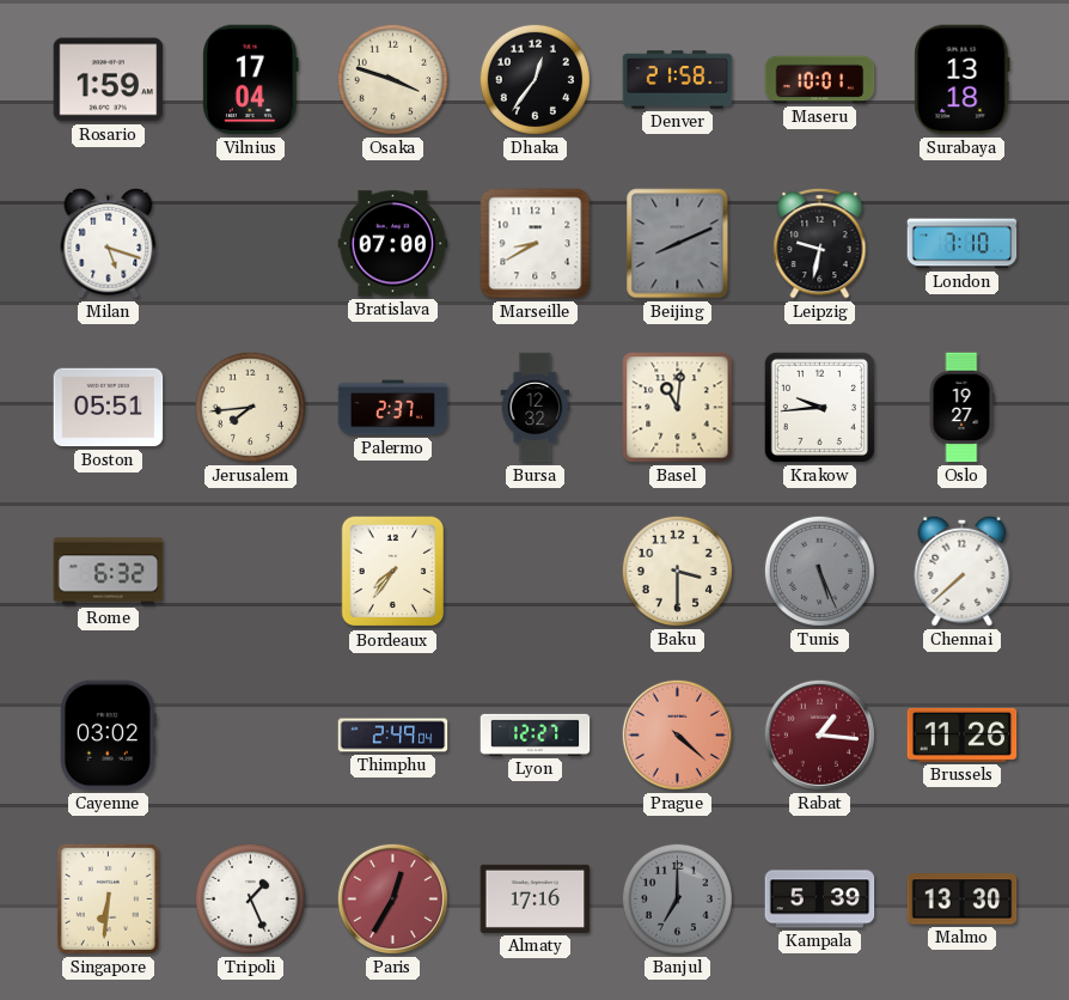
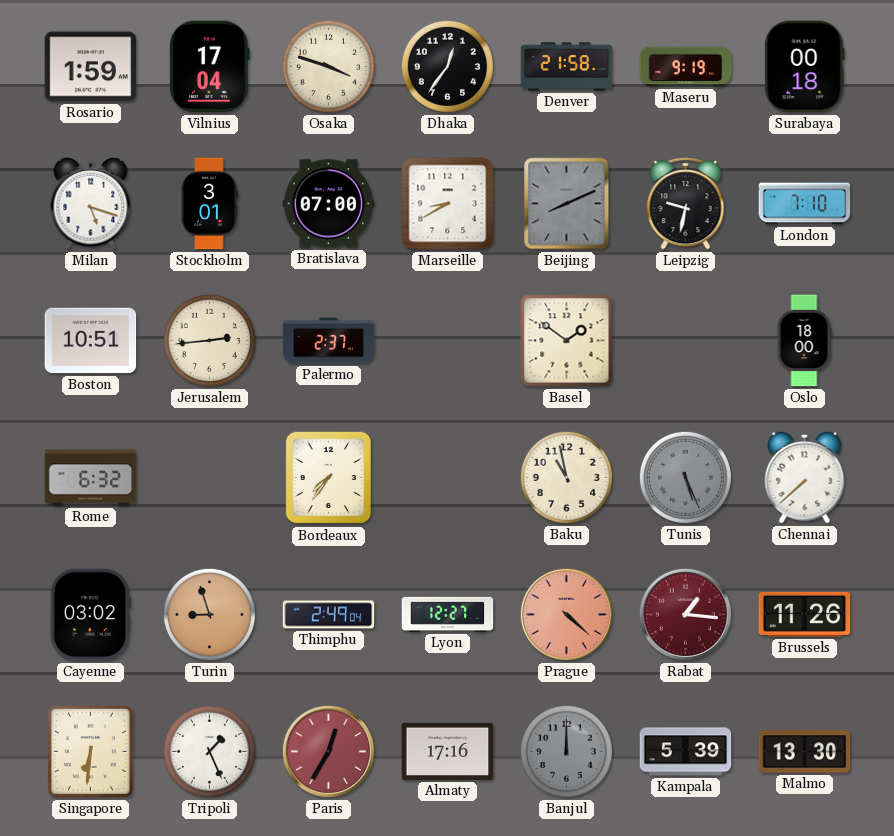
Maseru: 10:01 -> 9:19
Surabaya: 13:18 -> 00:18
Stockholm: none -> 3:01
Boston: 05:51 -> 10:51
Jerusalem: 7:44 -> 2:44
Bursa: 12:32 -> none
Basel: 11:01 -> 1:51
Krakow: 9:44 -> none
Oslo: 19:27 -> 18:00
Baku: 3:30 -> 10:58
Turin: none -> 8:57
Banjul: 7:00 -> 12:00
